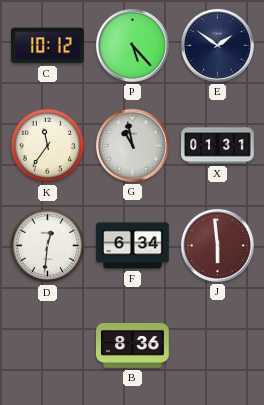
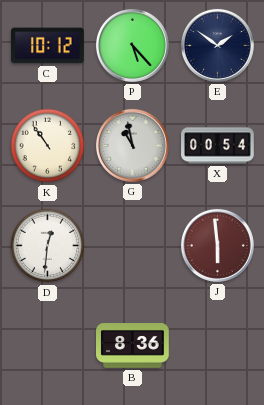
K: 11:36 -> 10:54
X: 01:31 -> 00:54
F: 6:34 -> none
